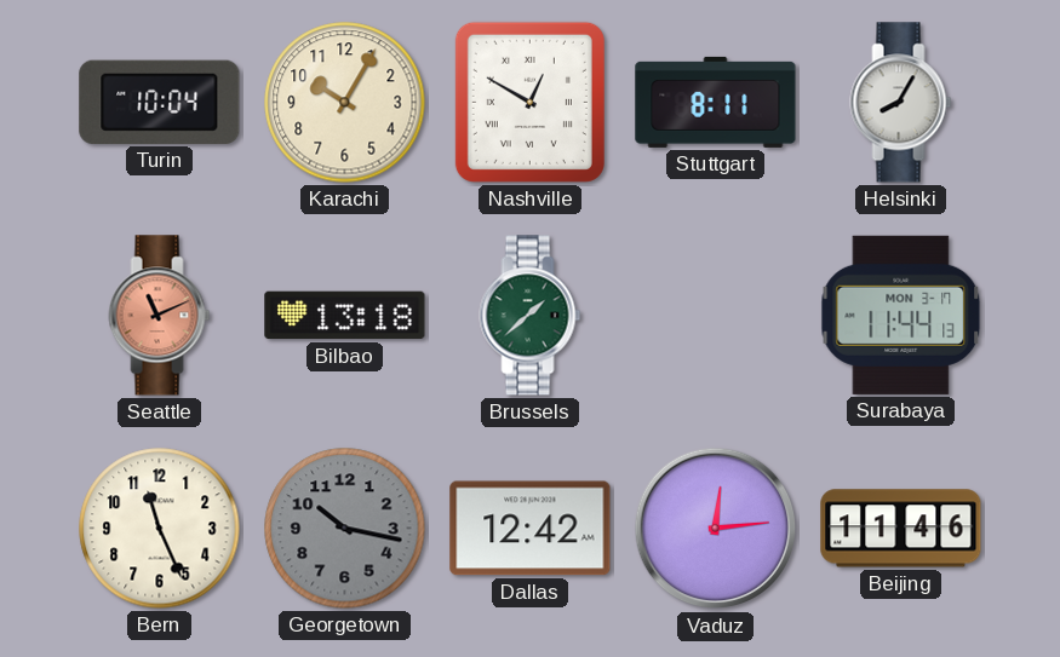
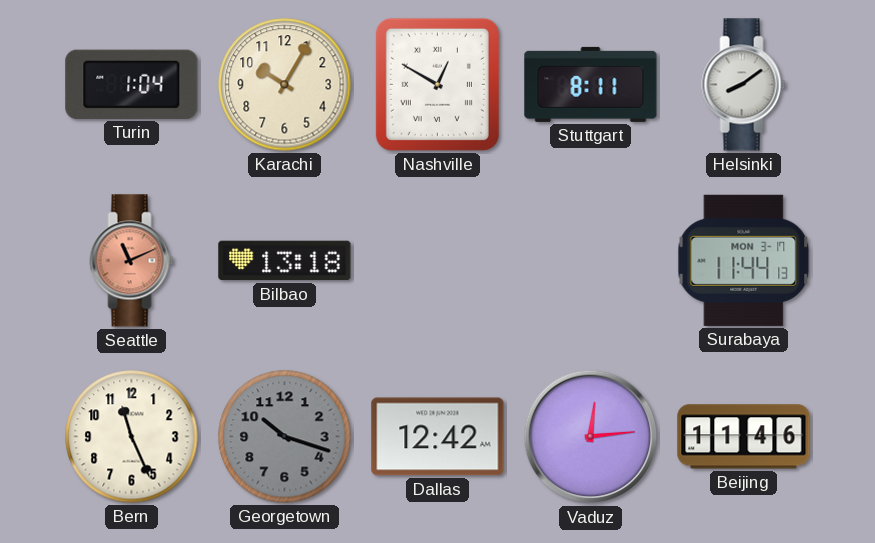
Turin: 10:04 -> 1:04
Helsinki: 8:05 -> 8:09
Brussels: 1:38 -> none
Georgetown: 10:17 -> 10:18
